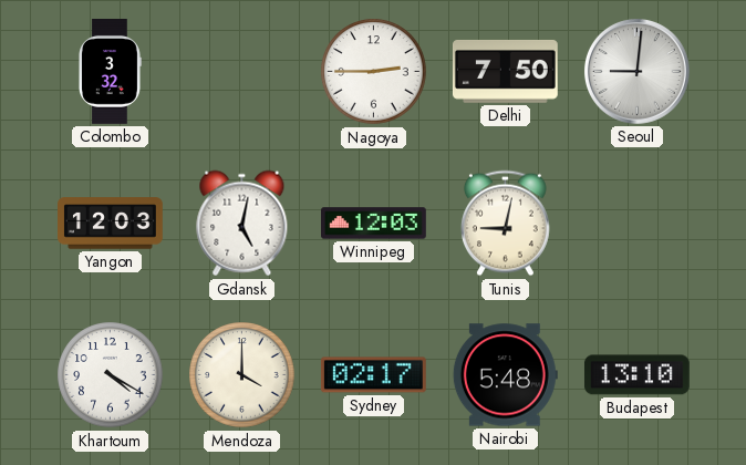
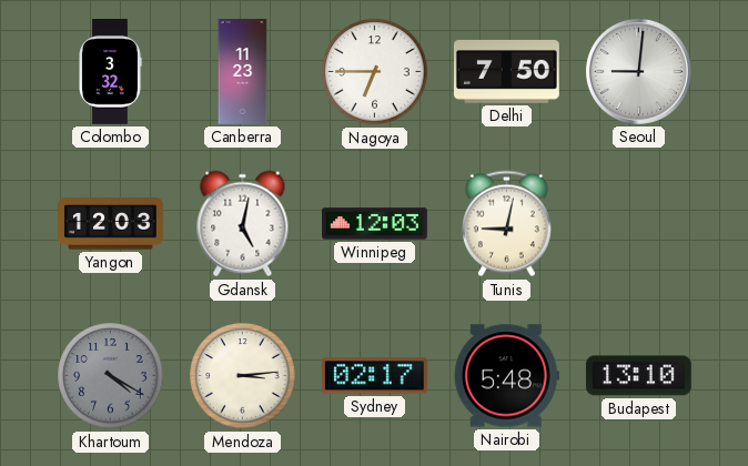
Canberra: none -> 11:23
Nagoya: 2:45 -> 6:45
Khartoum dial: white -> grey
Mendoza: 4:00 -> 3:14
